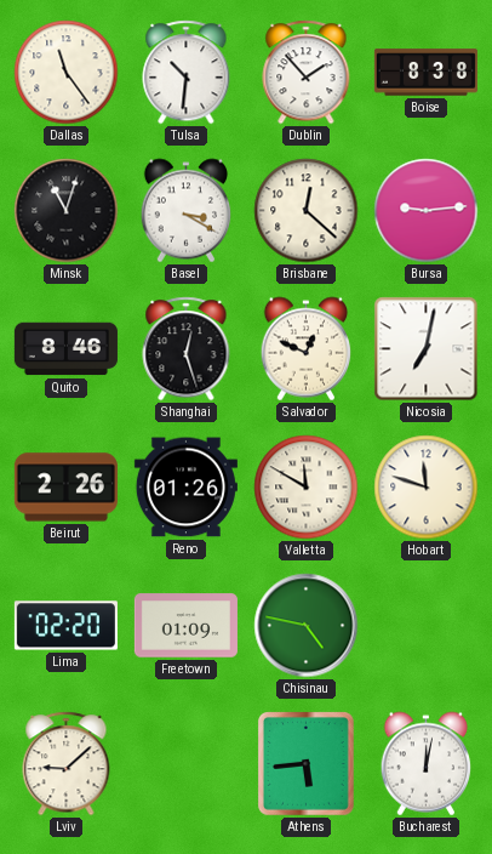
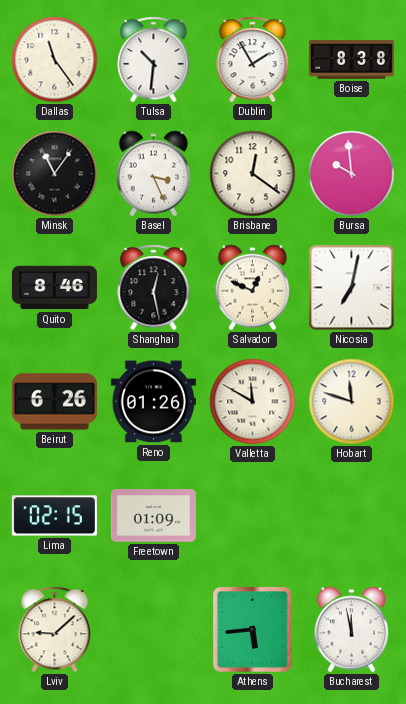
Dublin: 1:53 -> 1:55
Minsk: 11:03 -> 11:06
Basel: 3:20 -> 3:26
Brisbane: 12:22 -> 12:21
Bursa: 9:14 -> 9:59
Shanghai: 12:27 -> 12:28
Beirut: 2:26 -> 6:26
Lima: 02:20 -> 02:15
Chisinau: 4:47 -> none
Bucharest: 12:02 -> 11:58
